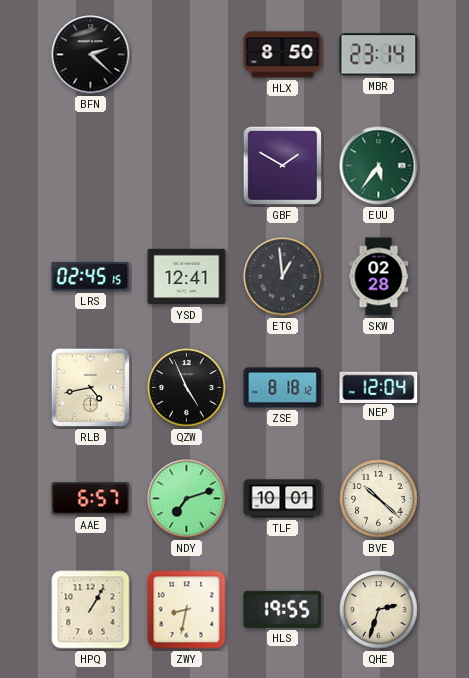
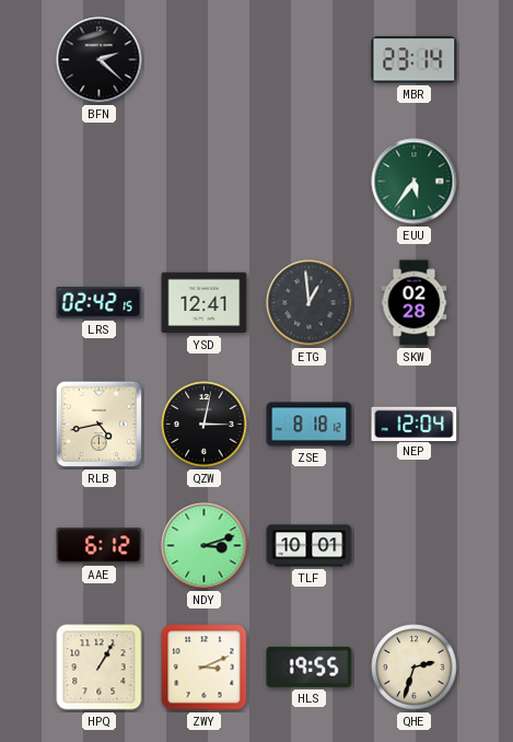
HLX: 8:50 -> none
GBF: 1:50 -> none
LRS: 02:45 -> 02:42
QZW: 4:56 -> 3:02
AAE: 6:57 -> 6:12
NDY: 7:12 -> 3:12
BVE: 10:22 -> none
ZWY: 8:32 -> 3:11
